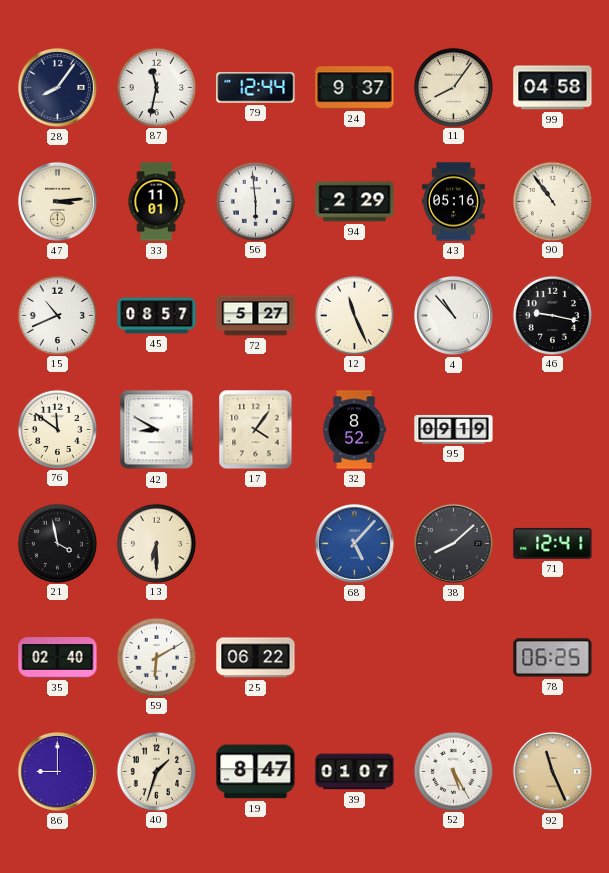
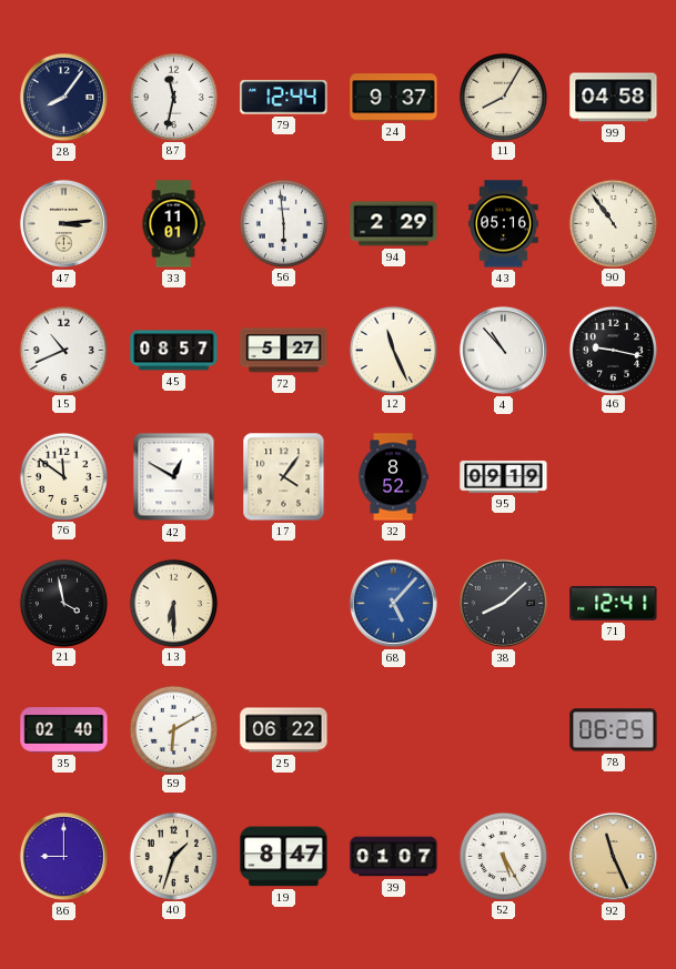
11: 8:06 -> 8:05
42: 8:50 -> 12:50
